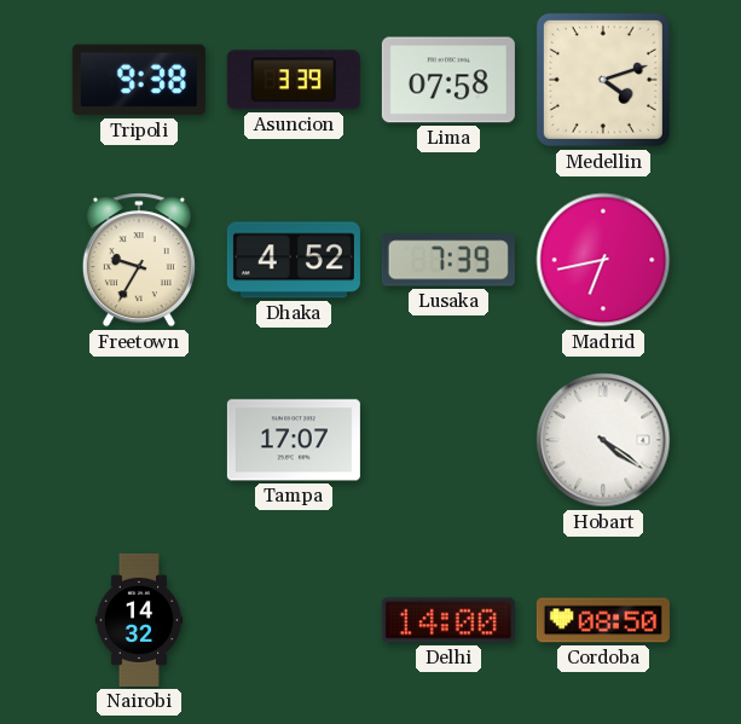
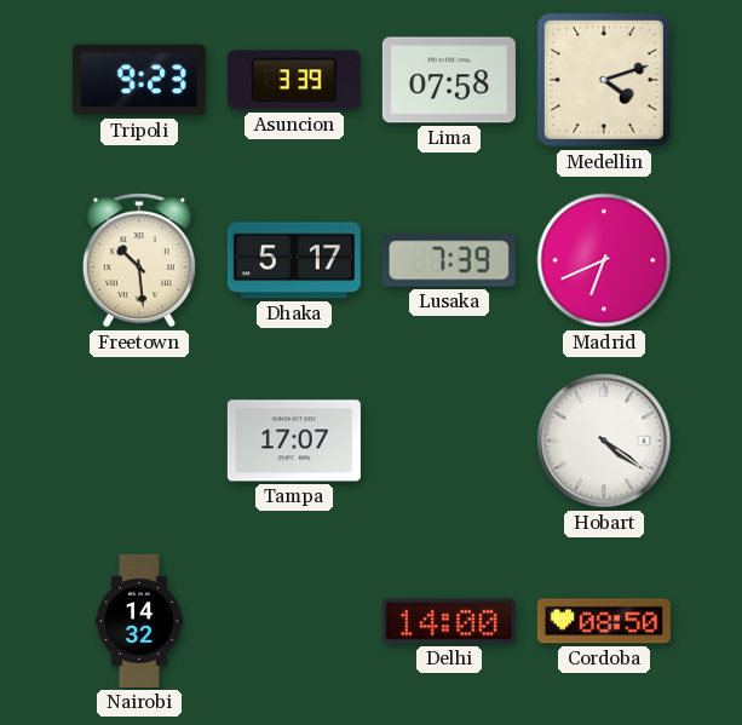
Tripoli: 9:38 -> 9:23
Freetown: 9:35 -> 10:29
Dhaka: 4:52 -> 5:17
Madrid: 6:43 -> 6:41
